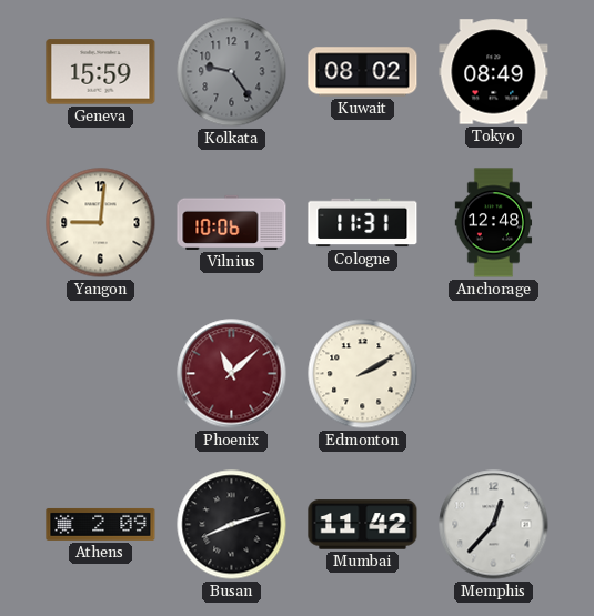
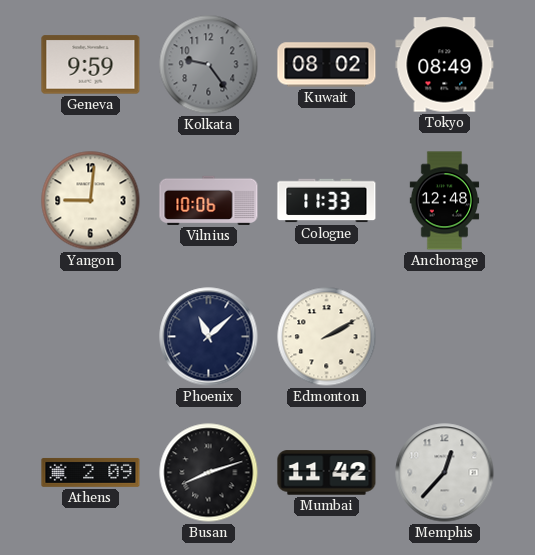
Geneva: 15:59 -> 9:59
Cologne: 11:31 -> 11:33
Phoenix dial: burgundy -> navy
